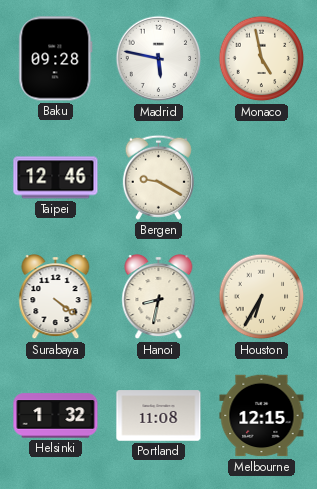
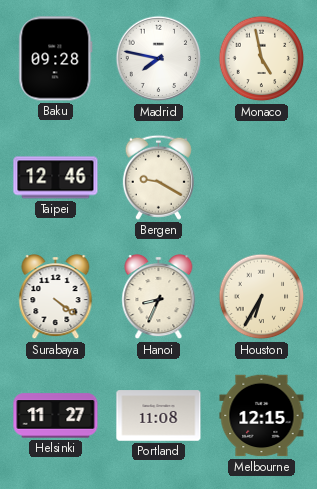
Madrid: 5:47 -> 7:47
Hanoi: 8:32 -> 8:34
Helsinki: 1:32 -> 11:27
